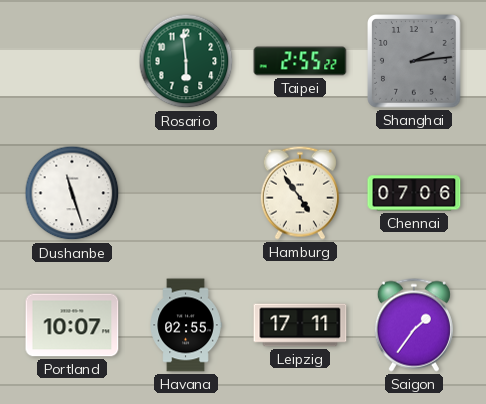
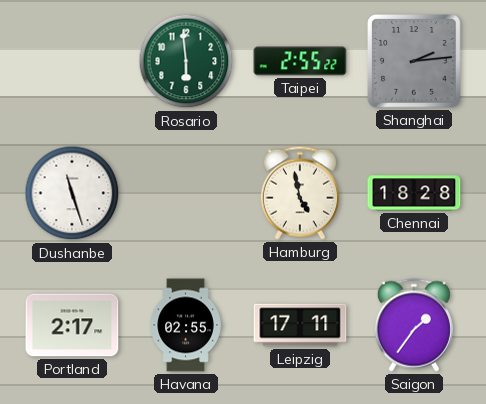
Hamburg: 4:54 -> 4:58
Chennai: 07:06 -> 18:28
Portland: 10:07 -> 2:17
